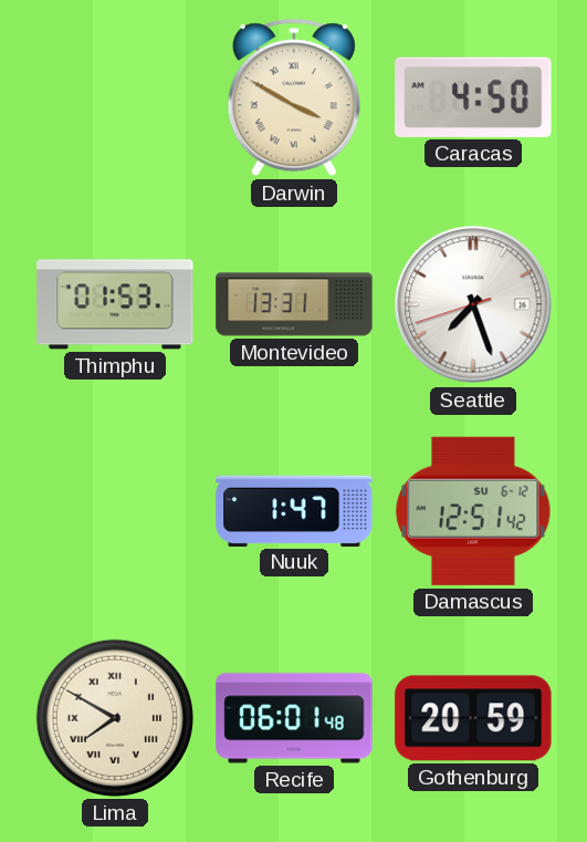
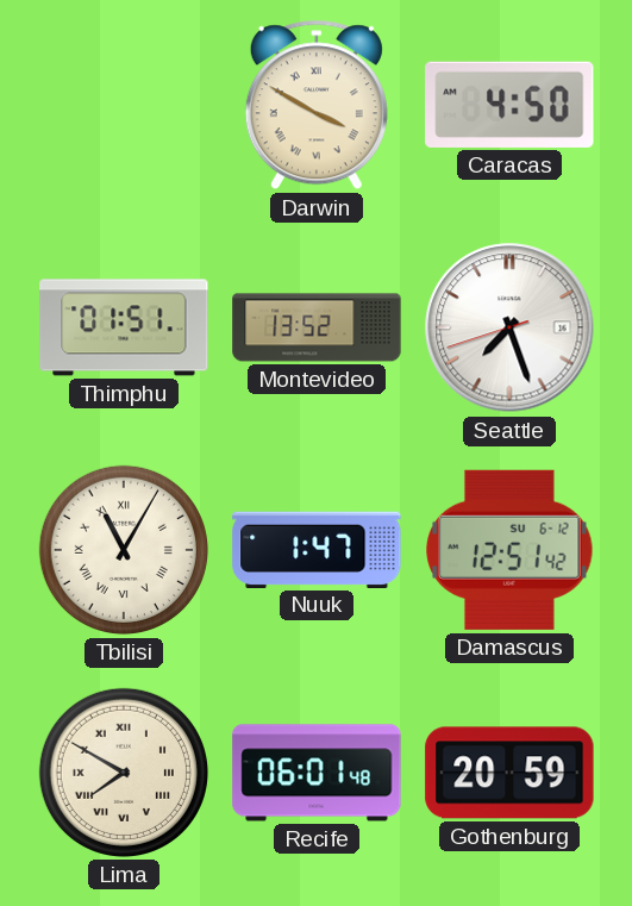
Thimphu: 01:53 -> 01:51
Montevideo: 13:31 -> 13:52
Tbilisi: none -> 11:05
